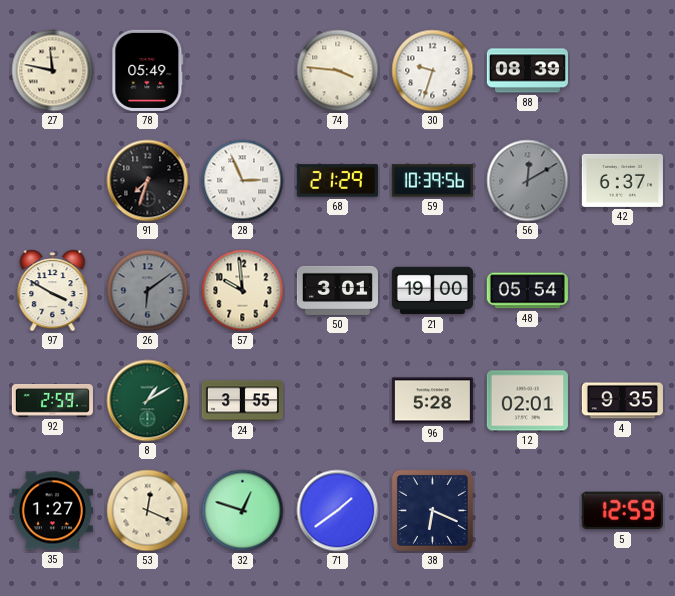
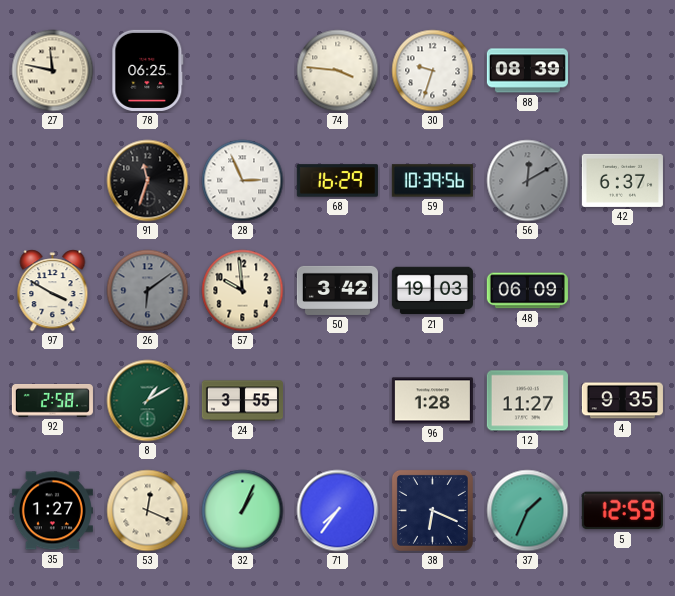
78: 05:49 -> 06:25
91: 7:33 -> 11:33
68: 21:29 -> 16:29
50: 3:01 -> 3:42
21: 19:00 -> 19:03
48: 05:54 -> 06:09
92: 2:59 -> 2:58
96: 5:28 -> 1:28
12: 02:01 -> 11:27
32: 12:48 -> 1:04
71: 1:39 -> 7:36
37: none -> 1:34
